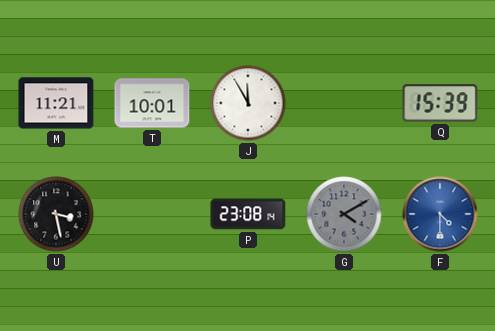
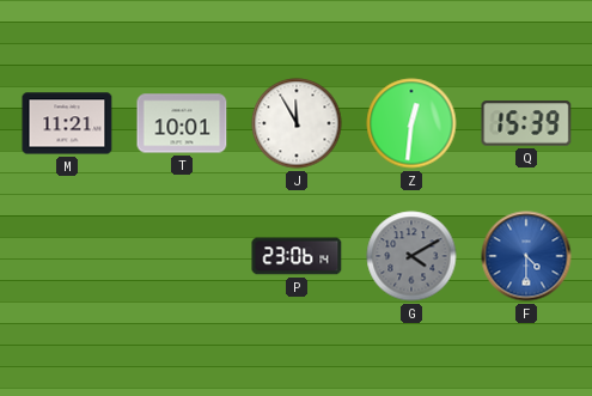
Z: none -> 12:31
U: 3:28 -> none
P: 23:08 -> 23:06
